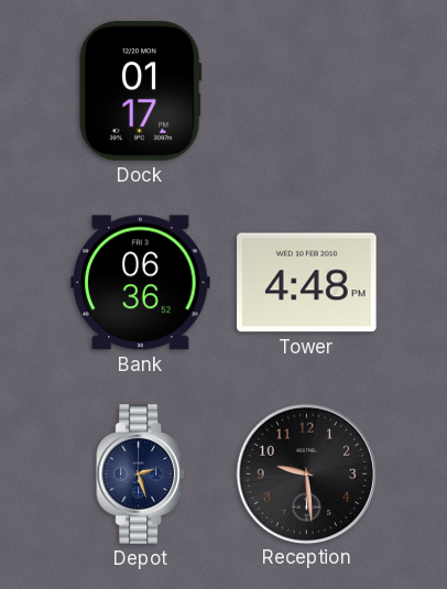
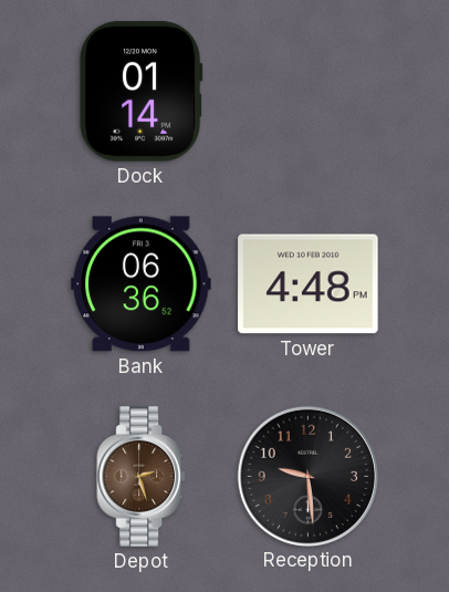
Dock: 01:17 -> 01:14
Depot dial: navy -> brown
